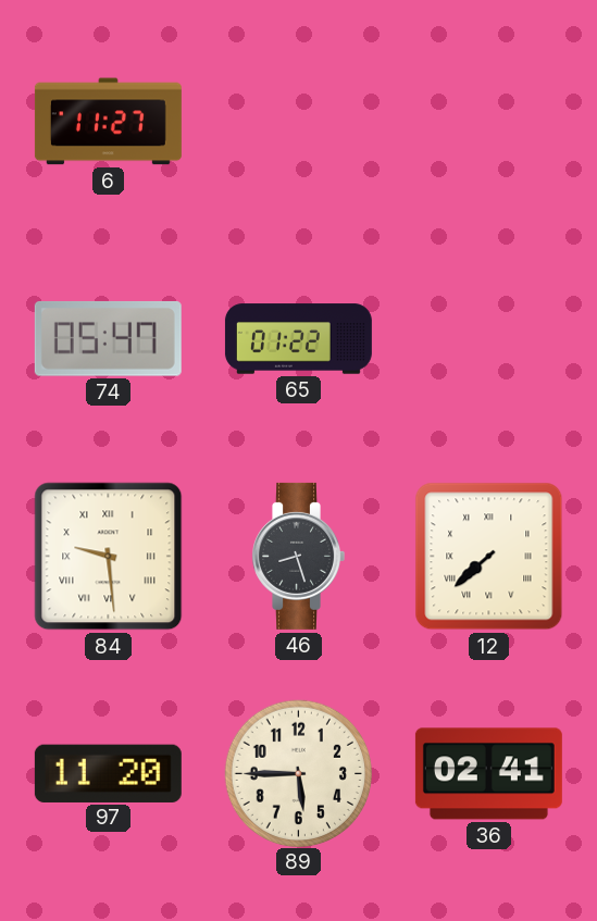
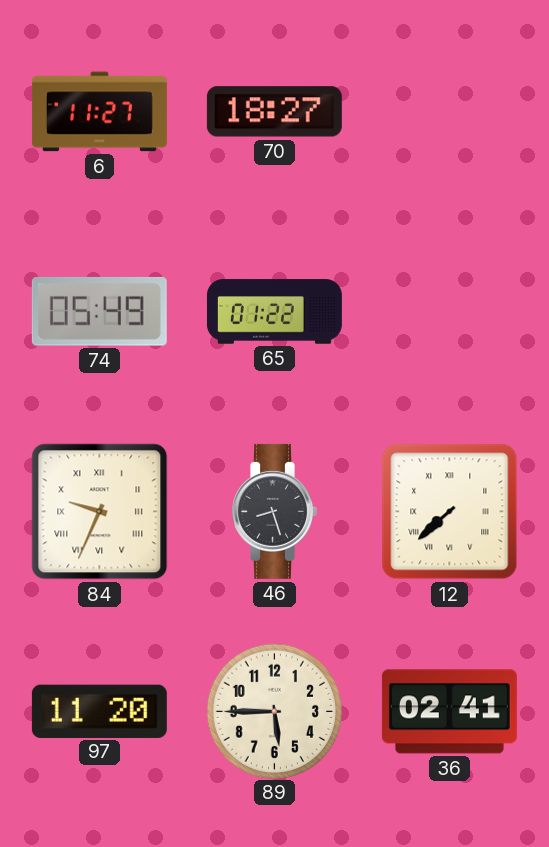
70: none -> 18:27
74: 05:47 -> 05:49
84: 9:29 -> 9:34
